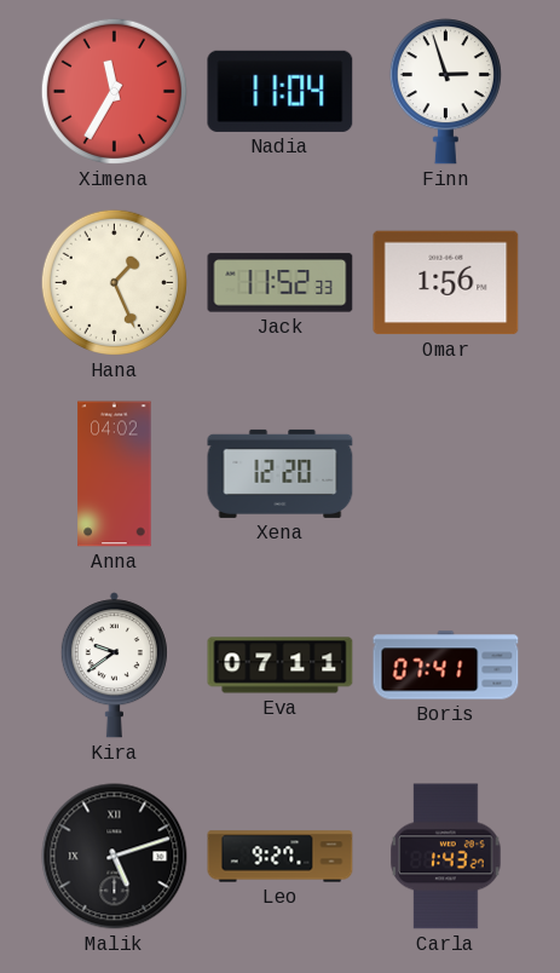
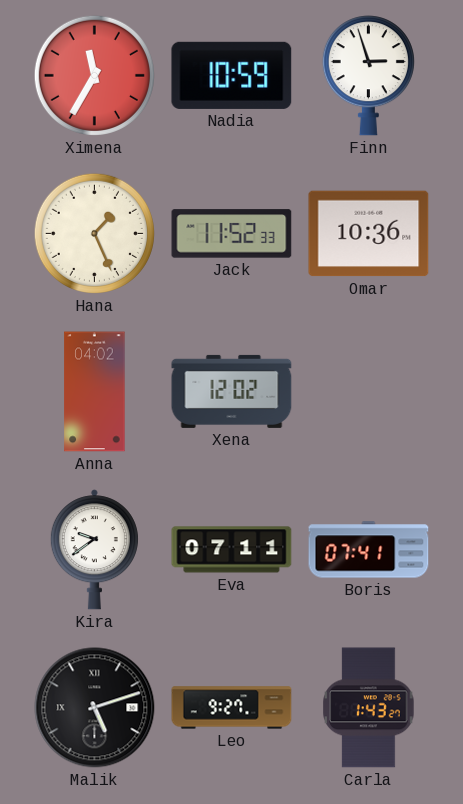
Nadia: 11:04 -> 10:59
Omar: 1:56 -> 10:36
Xena: 12:20 -> 12:02
